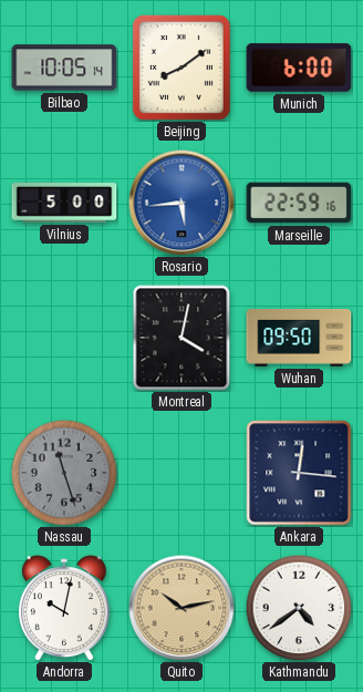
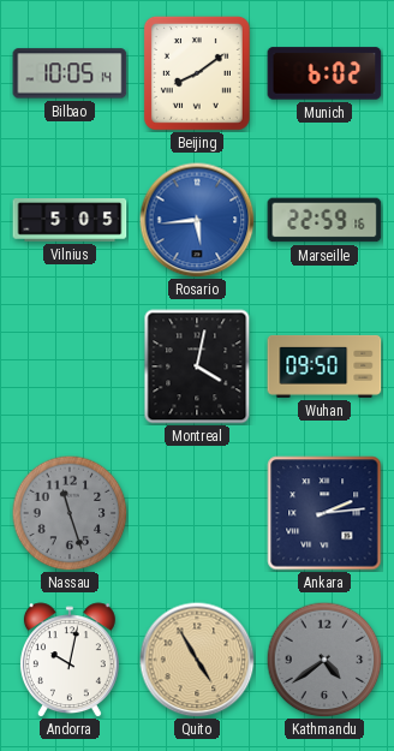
Munich: 6:00 -> 6:02
Vilnius: 5:00 -> 5:05
Ankara: 12:16 -> 2:14
Quito: 10:13 -> 4:55
Kathmandu dial: white -> grey
